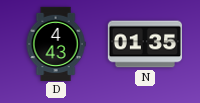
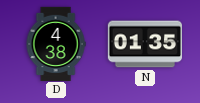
D: 4:43 -> 4:38
